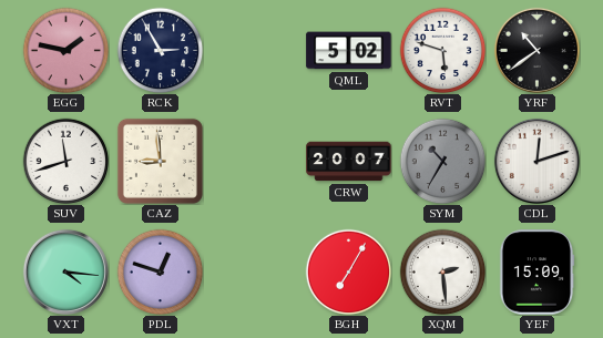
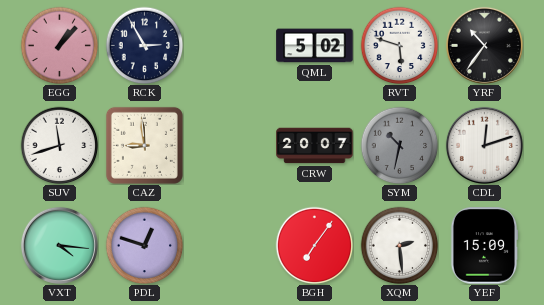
EGG: 1:47 -> 1:07
YRF: 10:39 -> 10:36
SYM: 10:35 -> 10:32
BGH: 7:05 -> 7:06
